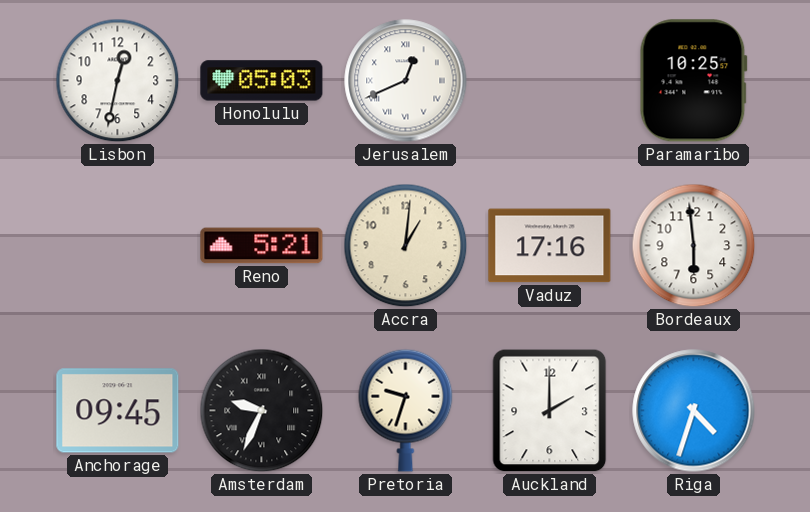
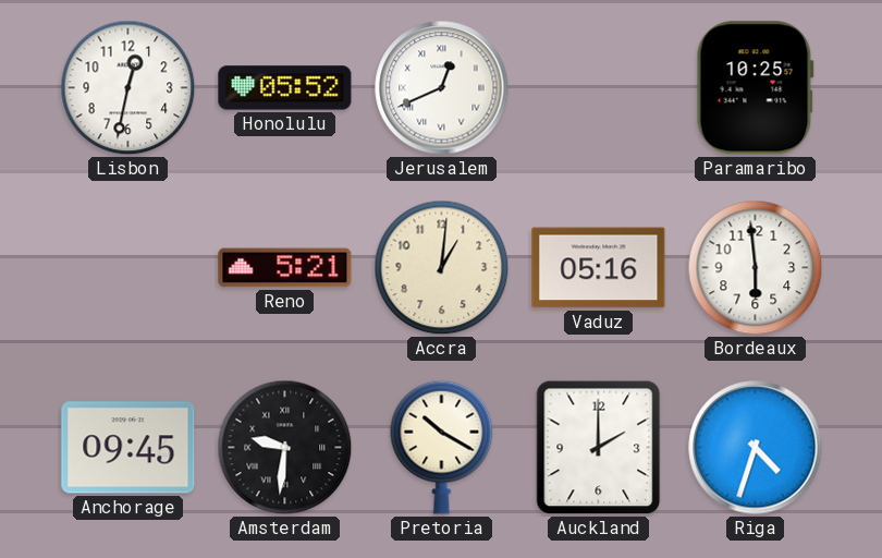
Honolulu: 05:03 -> 05:52
Vaduz: 17:16 -> 05:16
Amsterdam: 9:34 -> 9:31
Pretoria: 9:33 -> 10:20
